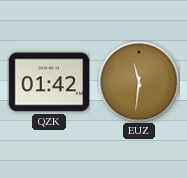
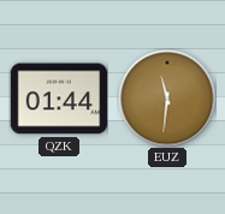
QZK: 01:42 -> 01:44
